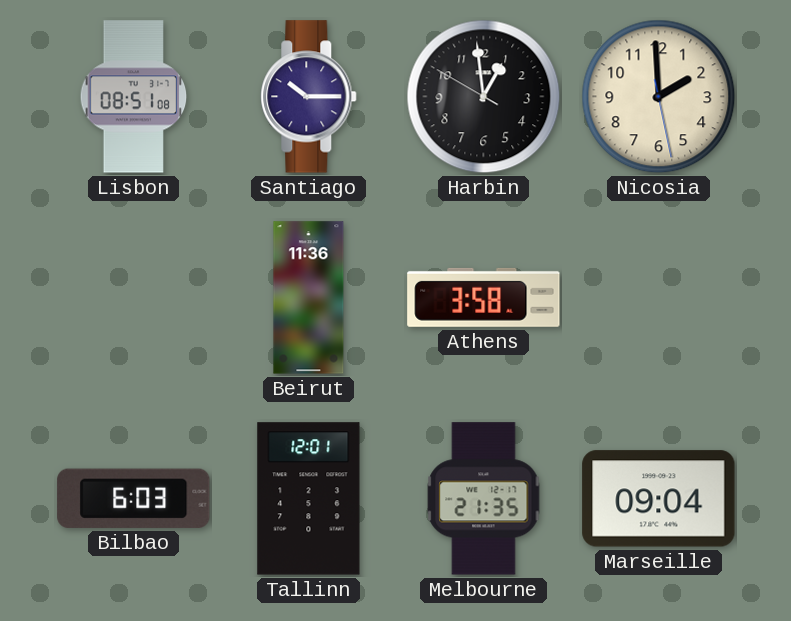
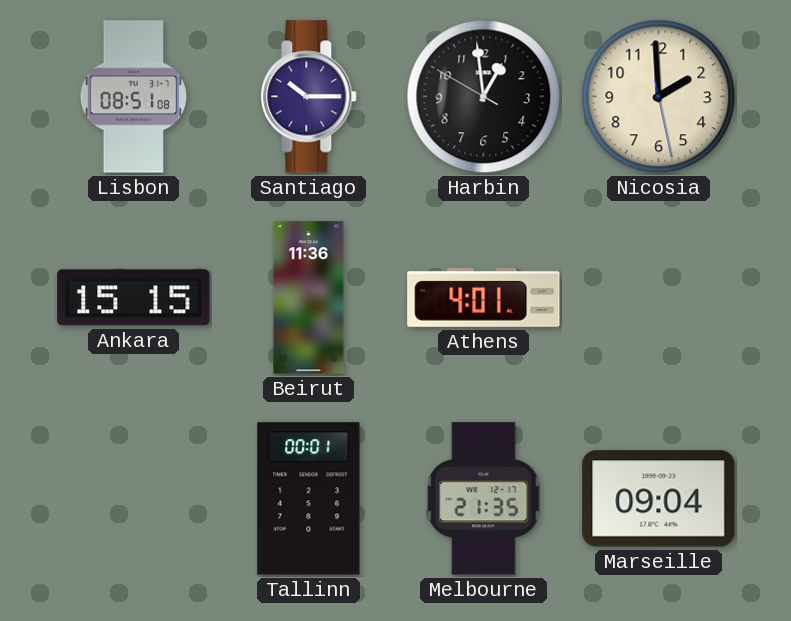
Ankara: none -> 15:15
Athens: 3:58 -> 4:01
Bilbao: 6:03 -> none
Tallinn: 12:01 -> 00:01
